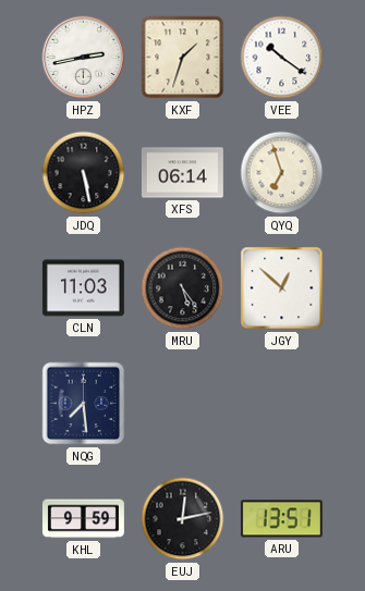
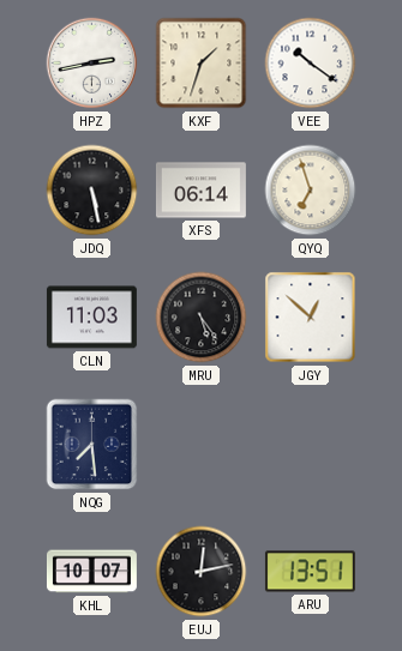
KHL: 9:59 -> 10:07
